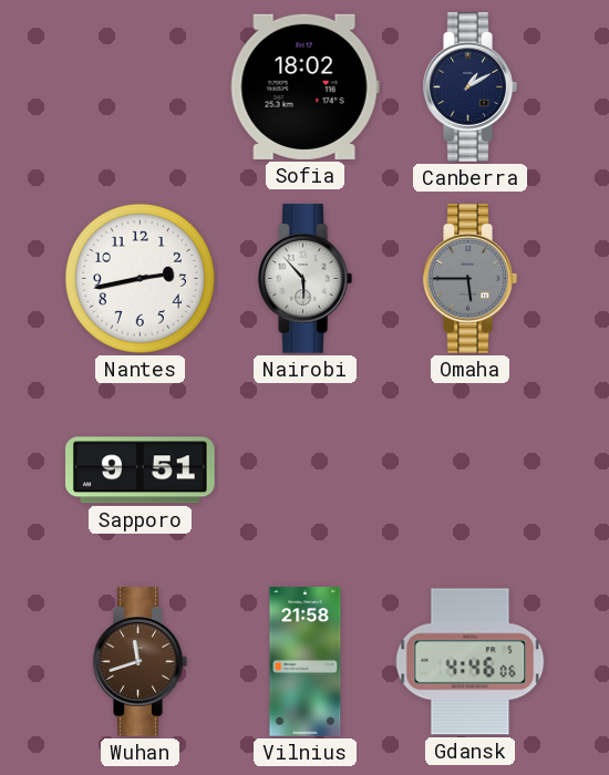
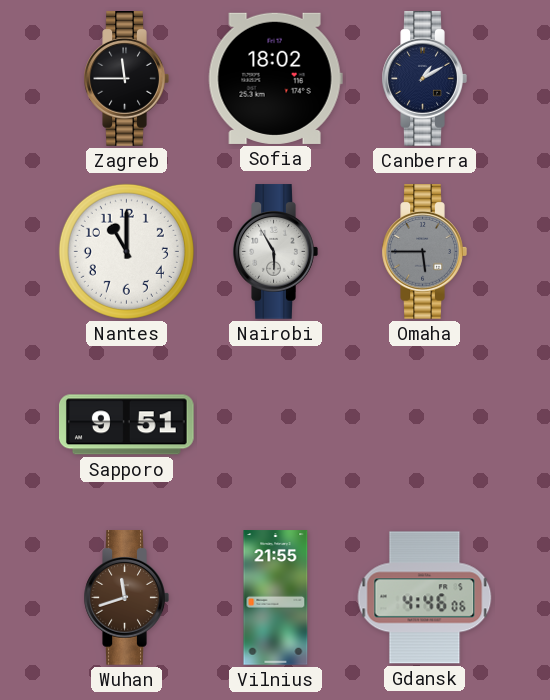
Zagreb: none -> 11:45
Nantes: 2:43 -> 11:00
Nairobi: 5:53 -> 5:55
Vilnius: 21:58 -> 21:55
